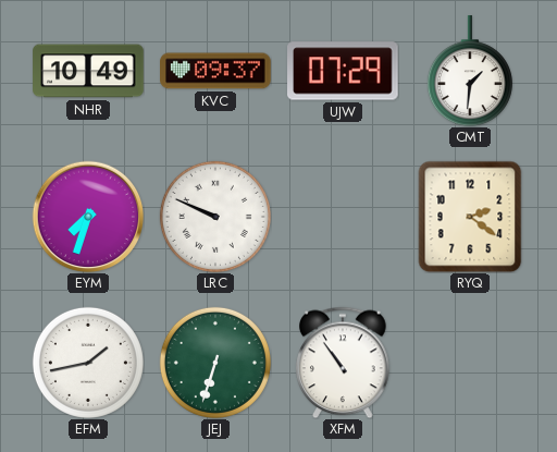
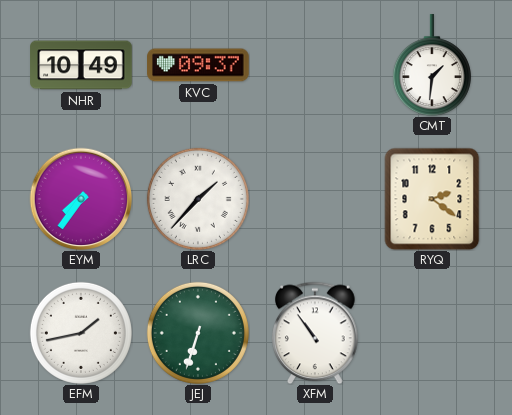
UJW: 07:29 -> none
EYM: 7:33 -> 7:36
LRC: 9:49 -> 1:37
